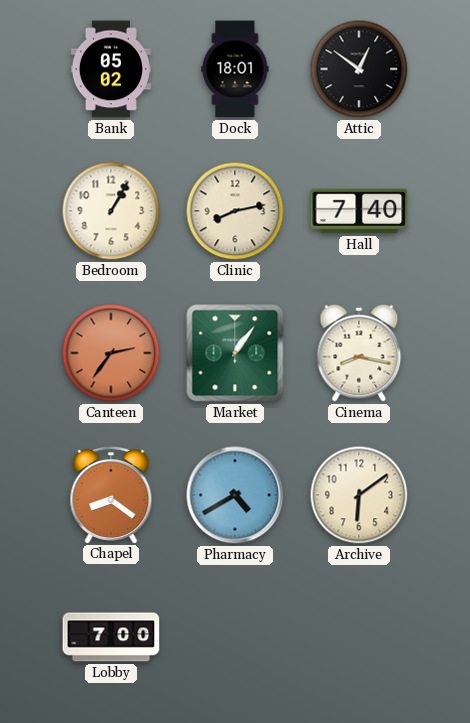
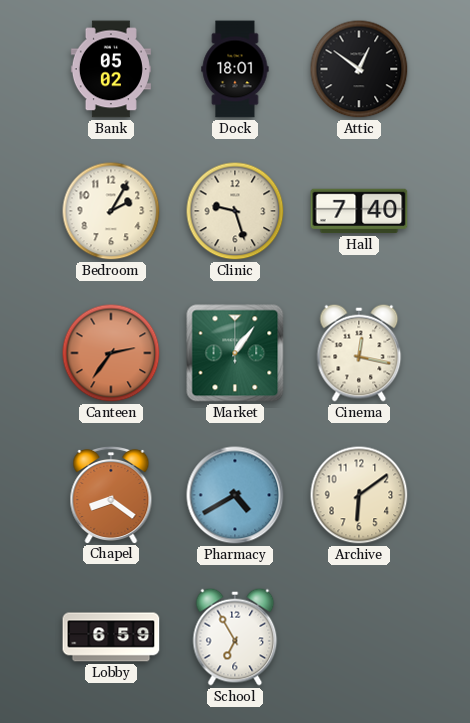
Bedroom: 1:05 -> 2:05
Clinic: 8:13 -> 9:27
Cinema: 8:17 -> 12:17
Lobby: 7:00 -> 6:59
School: none -> 6:55
